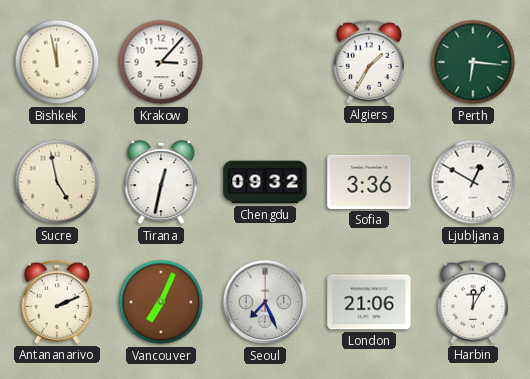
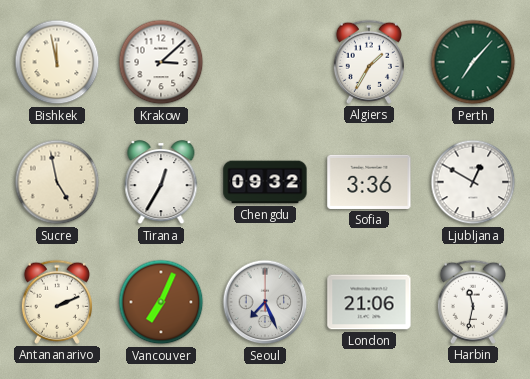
Krakow: 3:07 -> 3:08
Perth: 6:16 -> 7:07
Tirana: 12:32 -> 12:35
Harbin: 12:05 -> 11:32
